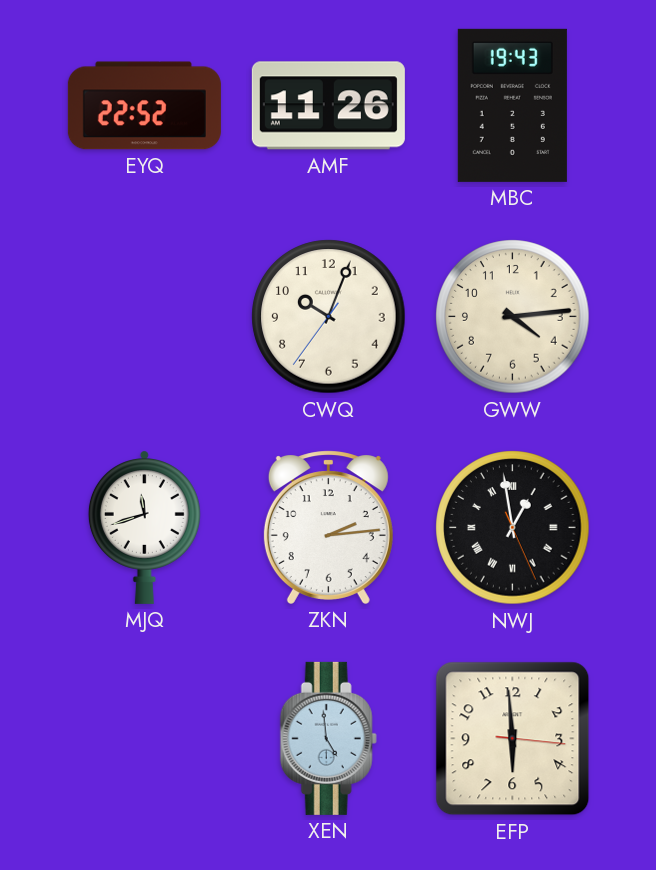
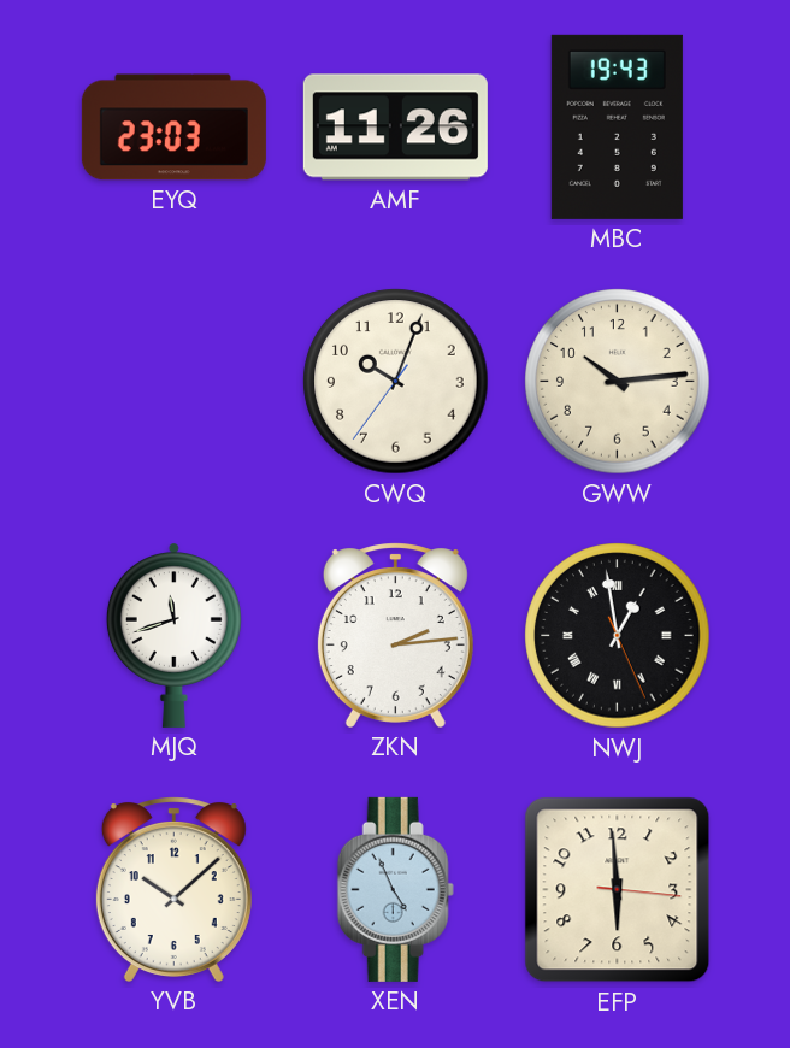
EYQ: 22:52 -> 23:03
GWW: 4:14 -> 10:14
YVB: none -> 10:08
XEN: 4:59 -> 4:56
